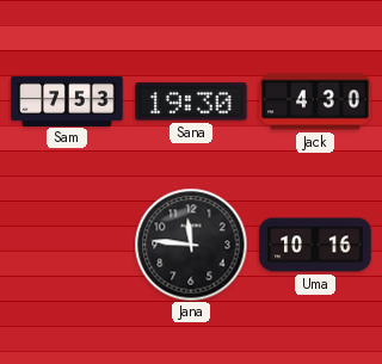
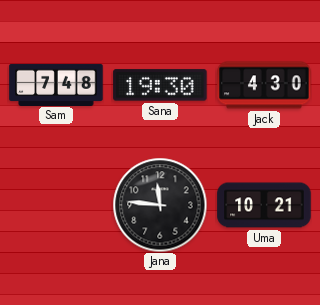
Sam: 7:53 -> 7:48
Uma: 10:16 -> 10:21
